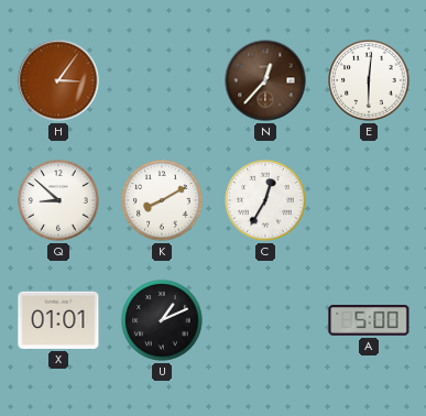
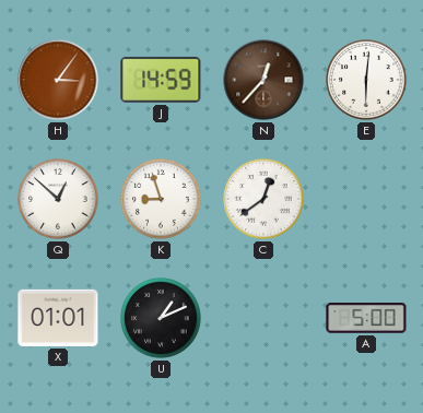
J: none -> 14:59
Q: 8:52 -> 12:52
K: 8:10 -> 8:57
C: 12:35 -> 12:39
